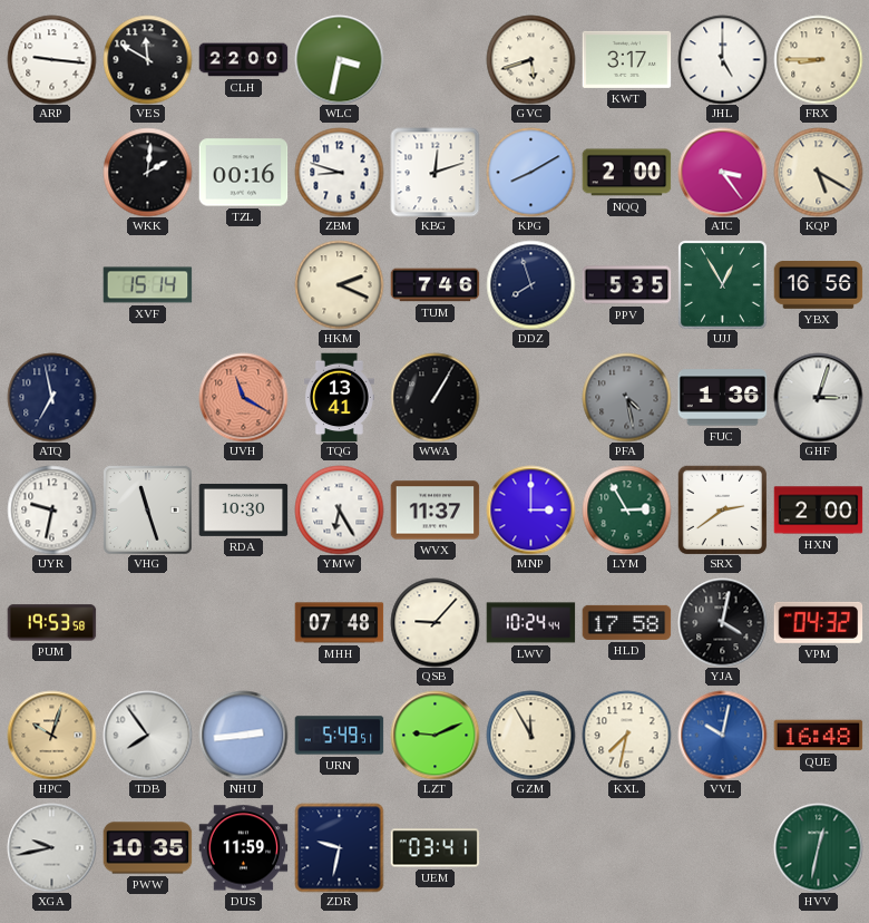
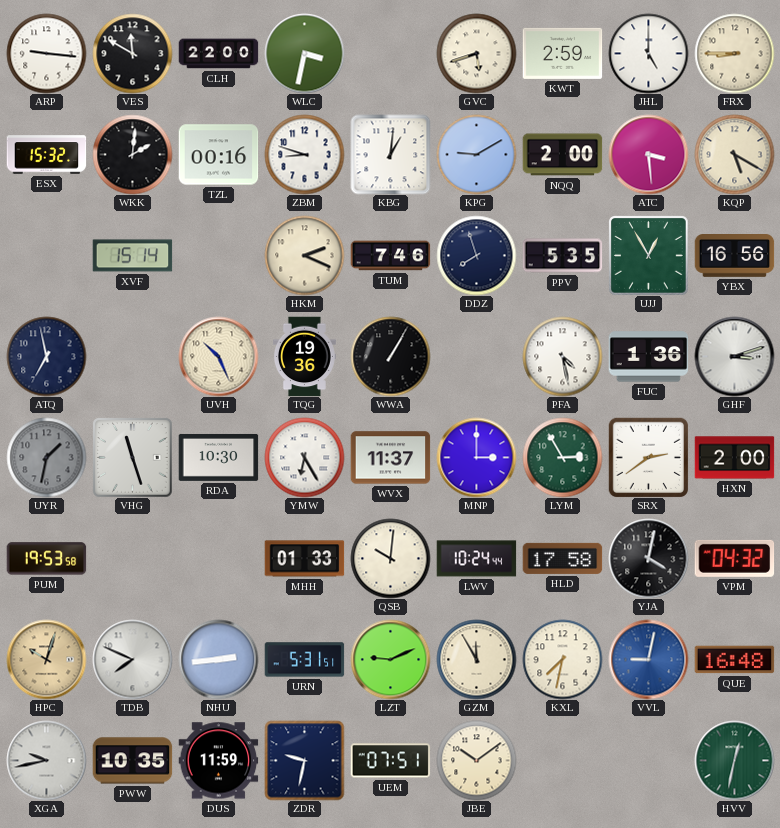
KWT: 3:17 -> 2:59
ESX: none -> 15:32
KBG: 12:12 -> 1:01
KPG: 8:10 -> 9:10
ATC: 3:24 -> 3:29
UVH: 11:20 -> 10:26
UVH dial: salmon -> cream
TQG: 13:41 -> 19:36
PFA dial: grey -> white
GHF: 3:03 -> 3:12
UYR: 9:32 -> 1:32
UYR dial: white -> grey
MHH: 07:48 -> 01:33
QSB: 9:07 -> 10:01
TDB: 7:54 -> 7:49
URN: 5:49 -> 5:31
VVL: 10:02 -> 9:02
UEM: 03:41 -> 07:51
JBE: none -> 10:09
